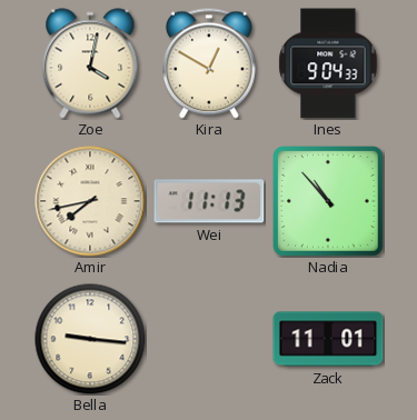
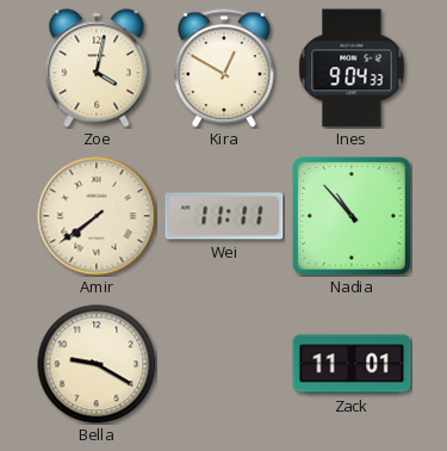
Amir: 7:43 -> 7:39
Wei: 11:13 -> 11:11
Bella: 9:16 -> 9:20
